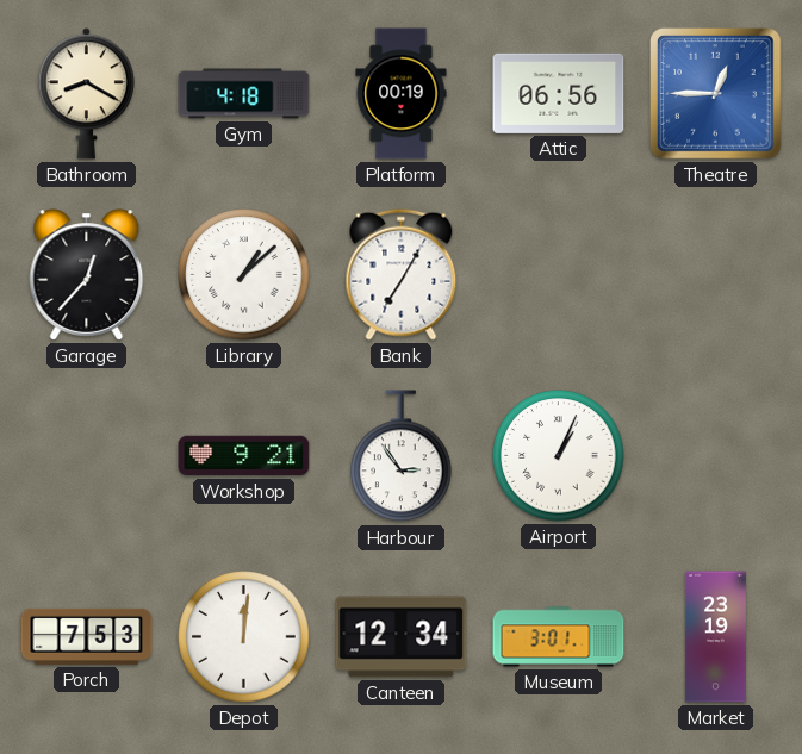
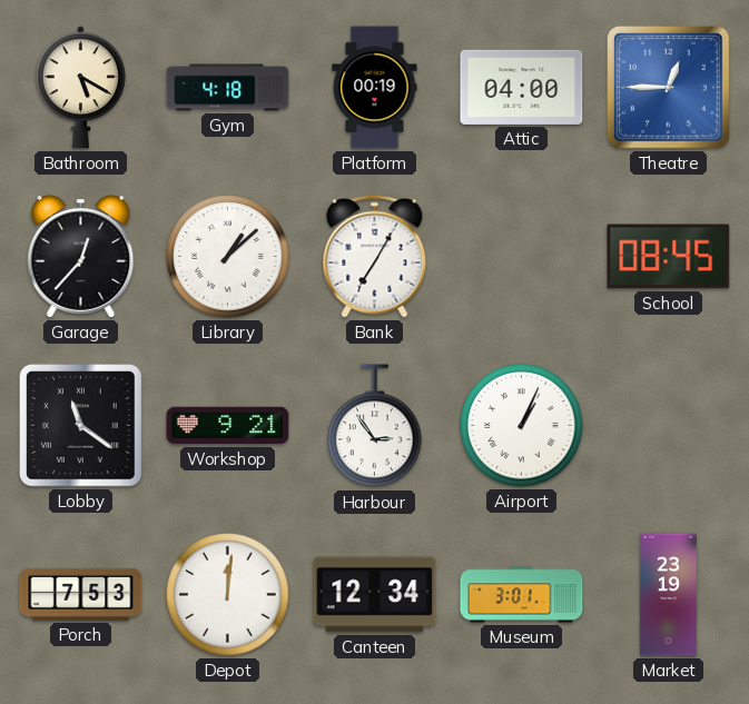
Bathroom: 8:20 -> 5:20
Attic: 06:56 -> 04:00
School: none -> 08:45
Lobby: none -> 11:21
